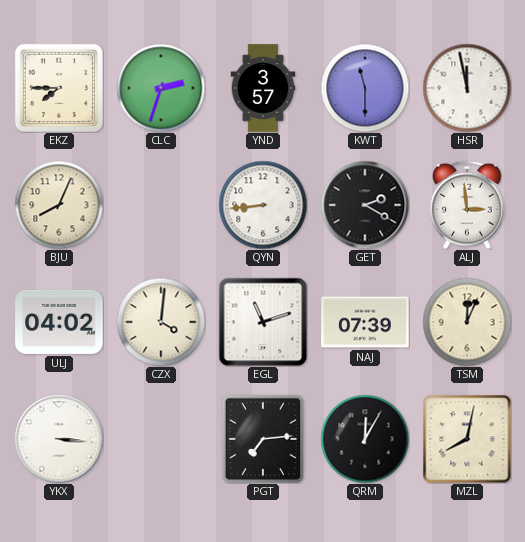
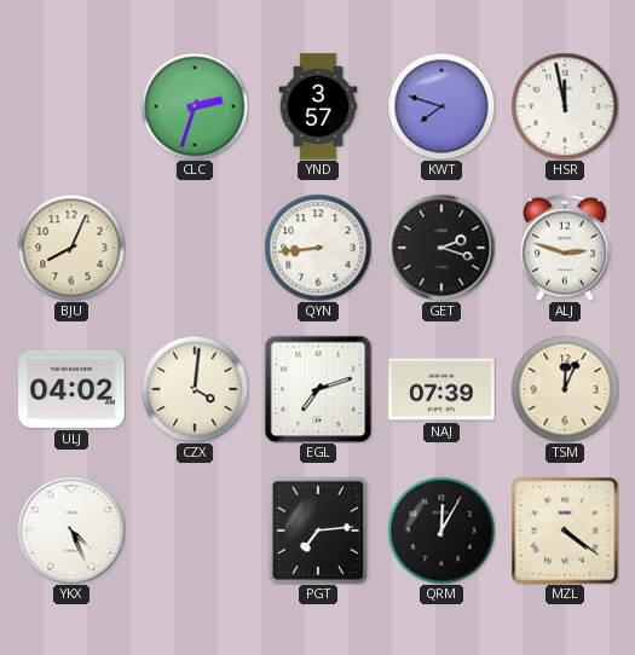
EKZ: 7:45 -> none
KWT: 11:30 -> 7:48
GET: 2:20 -> 2:18
ALJ: 2:59 -> 2:48
EGL: 11:12 -> 7:12
YKX: 3:16 -> 4:26
MZL: 8:02 -> 4:21
